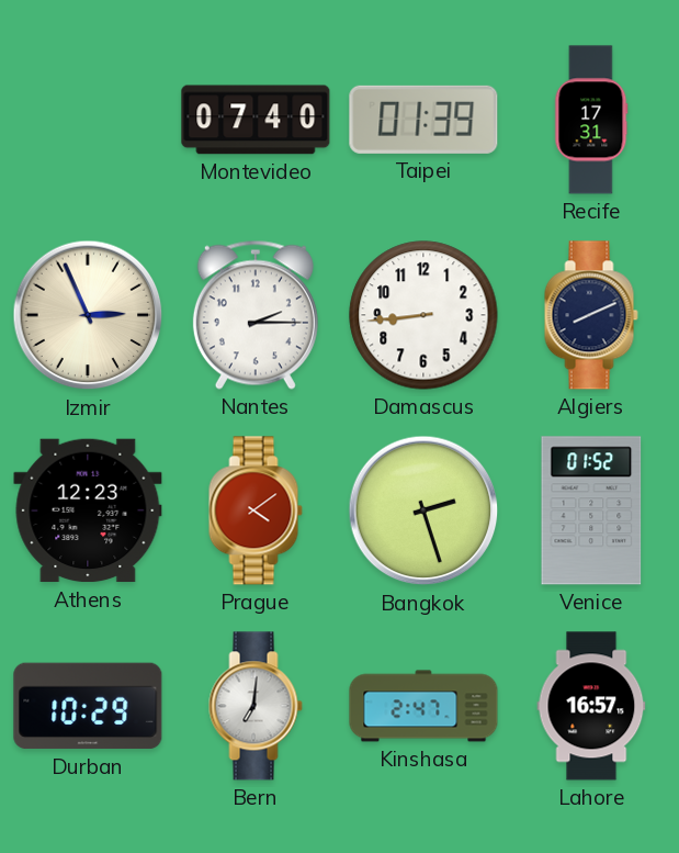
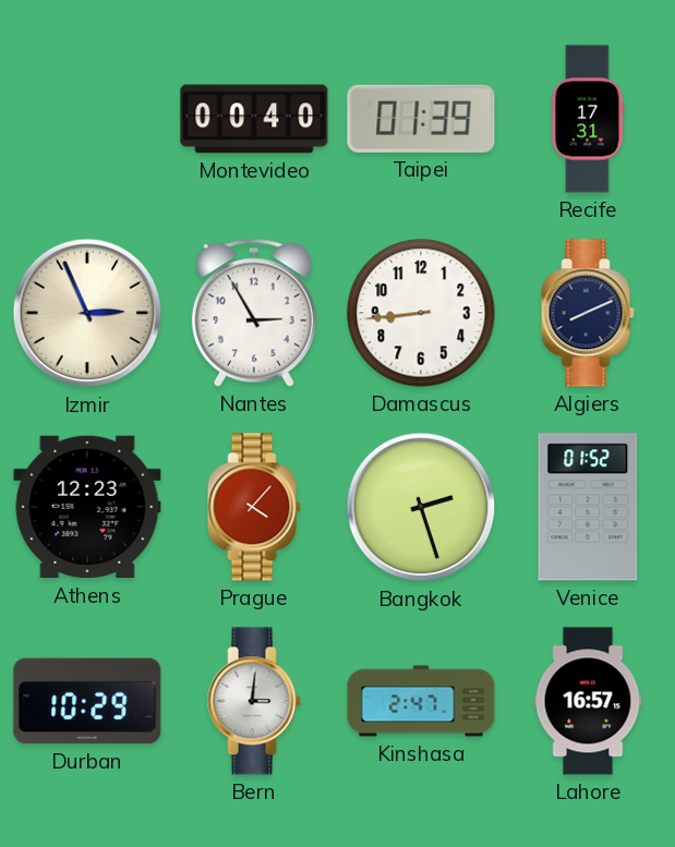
Montevideo: 07:40 -> 00:40
Nantes: 2:15 -> 2:55
Prague: 4:09 -> 4:07
Bern: 7:01 -> 3:01
